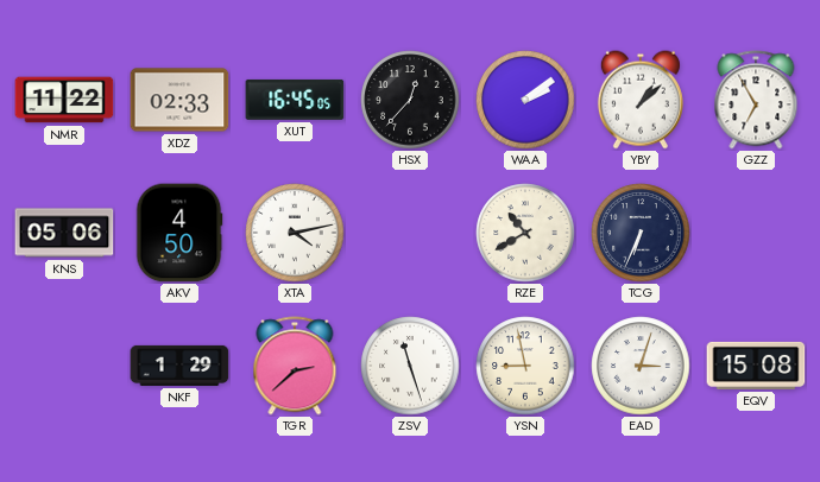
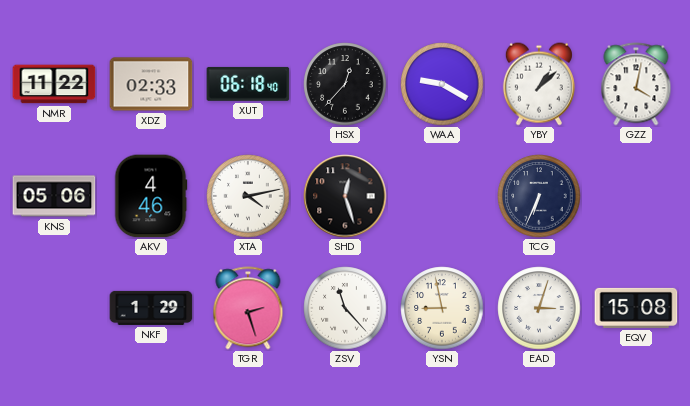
XUT: 16:45 -> 06:18
WAA: 2:09 -> 9:20
GZZ: 6:55 -> 4:02
AKV: 4:50 -> 4:46
SHD: none -> 12:27
RZE: 10:40 -> none
TGR: 2:38 -> 2:27
ZSV: 11:27 -> 11:23
